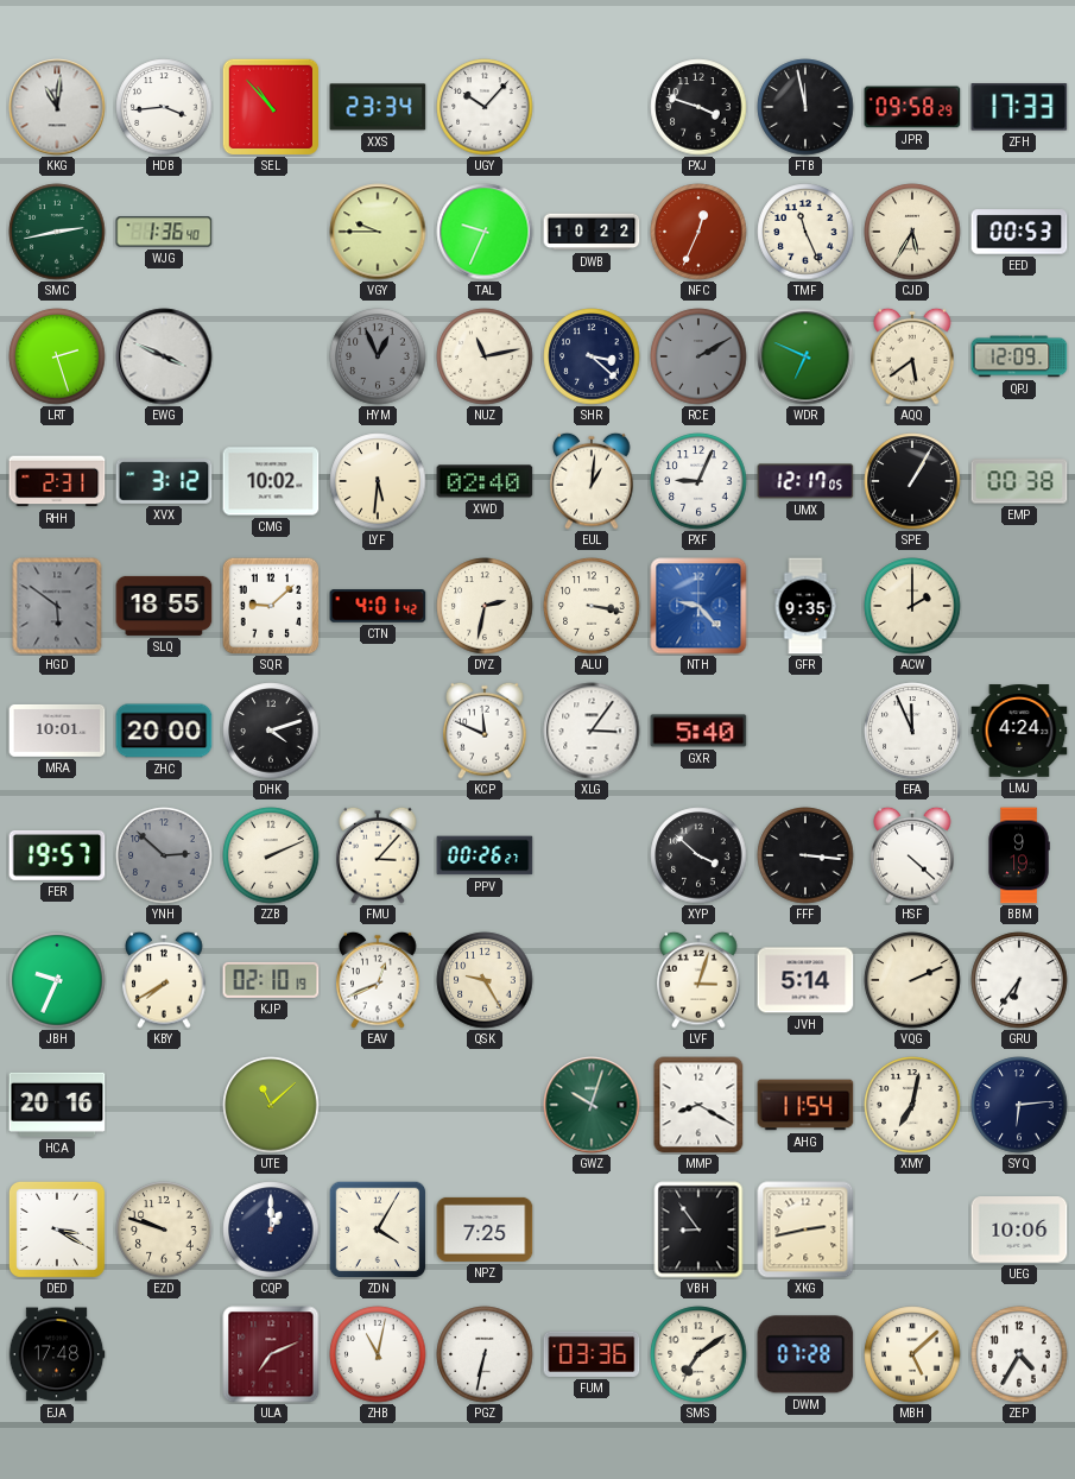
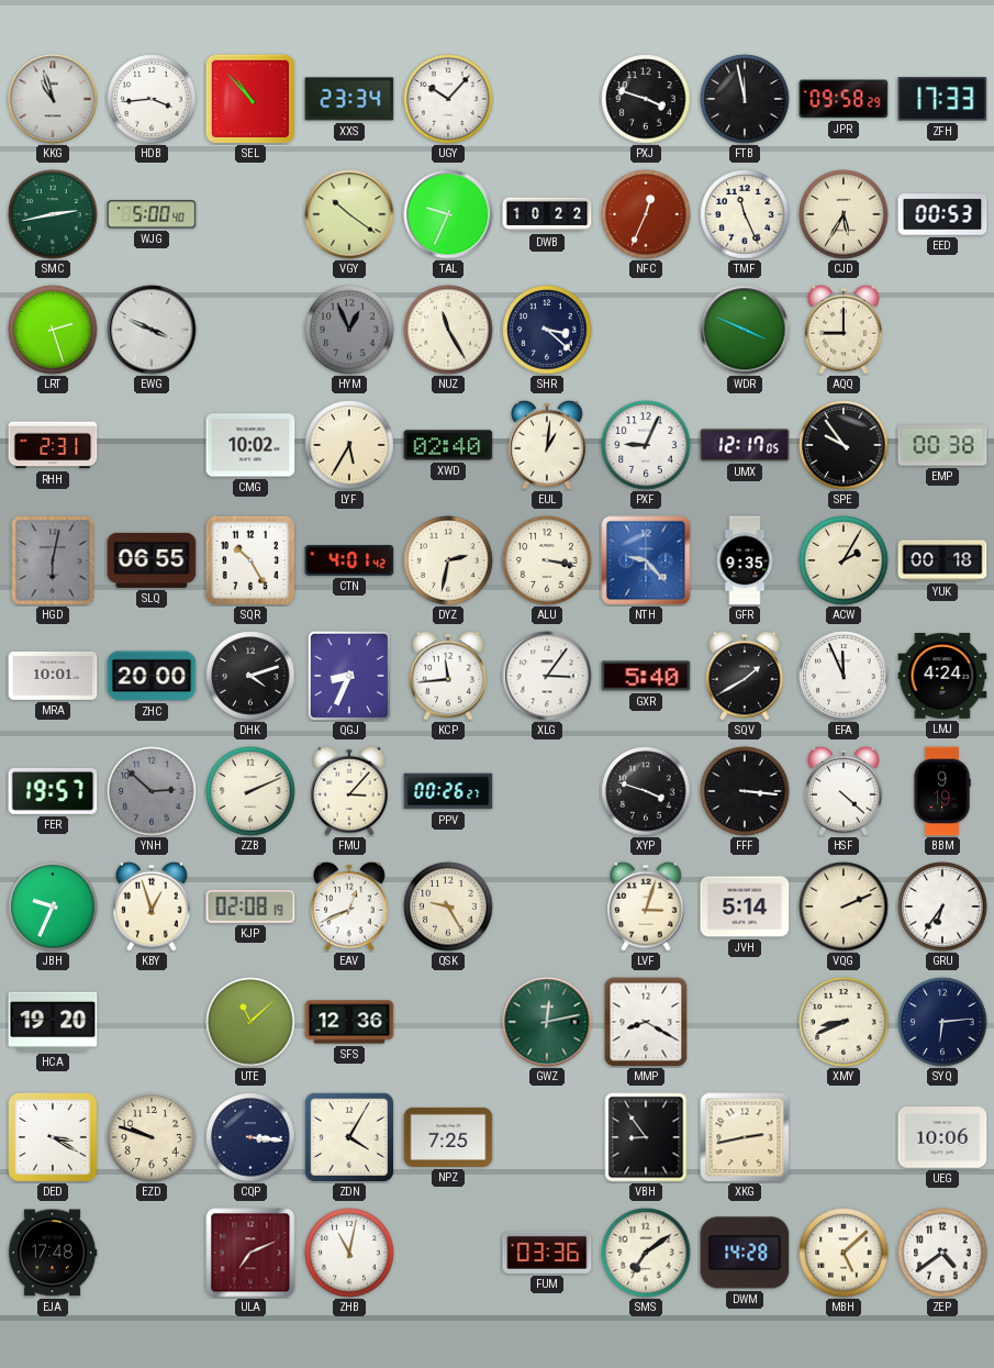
KKG: 11:01 -> 10:57
WJG: 1:36 -> 5:00
VGY: 9:45 -> 10:21
NUZ: 11:13 -> 11:25
RCE: 2:10 -> none
WDR: 6:49 -> 3:49
AQQ: 5:39 -> 9:00
QPJ: 12:09 -> none
XVX: 3:12 -> none
LYF: 5:31 -> 5:35
SPE: 1:05 -> 9:54
HGD: 5:51 -> 6:02
SLQ: 18:55 -> 06:55
SQR: 9:08 -> 10:25
ACW: 2:00 -> 2:05
YUK: none -> 00:18
QGJ: none -> 8:34
KCP: 11:49 -> 11:44
SQV: none -> 1:40
XYP: 3:52 -> 3:48
KBY: 7:40 -> 12:57
KJP: 02:10 -> 02:08
HCA: 20:16 -> 19:20
SFS: none -> 12:36
GWZ: 10:03 -> 12:13
AHG: 11:54 -> none
XMY: 7:02 -> 8:41
CQP: 1:00 -> 3:16
PGZ: 6:32 -> none
DWM: 07:28 -> 14:28
ZEP: 4:35 -> 4:39
